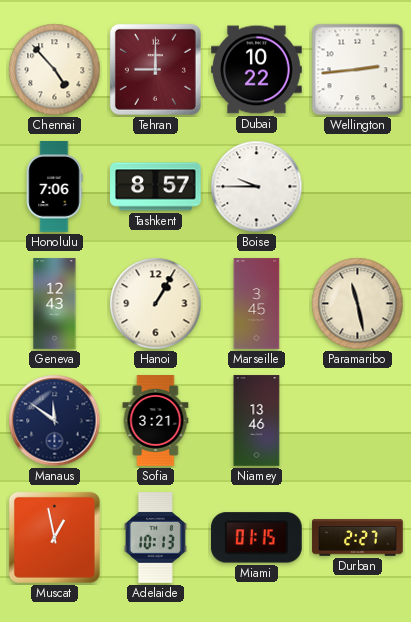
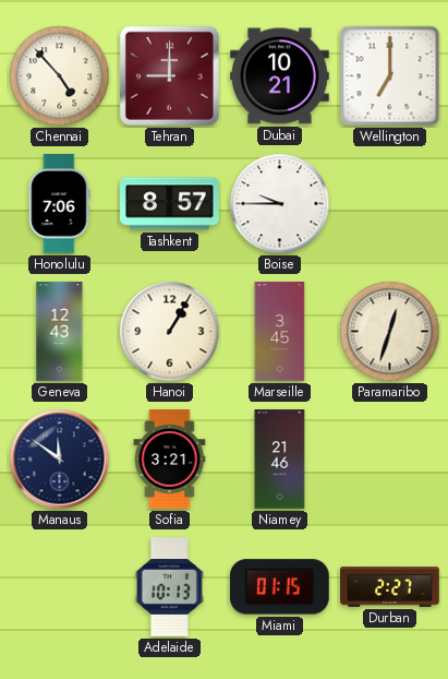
Dubai: 10:22 -> 10:21
Wellington: 2:44 -> 7:00
Paramaribo: 11:28 -> 12:33
Niamey: 13:46 -> 21:46
Muscat: 12:58 -> none
